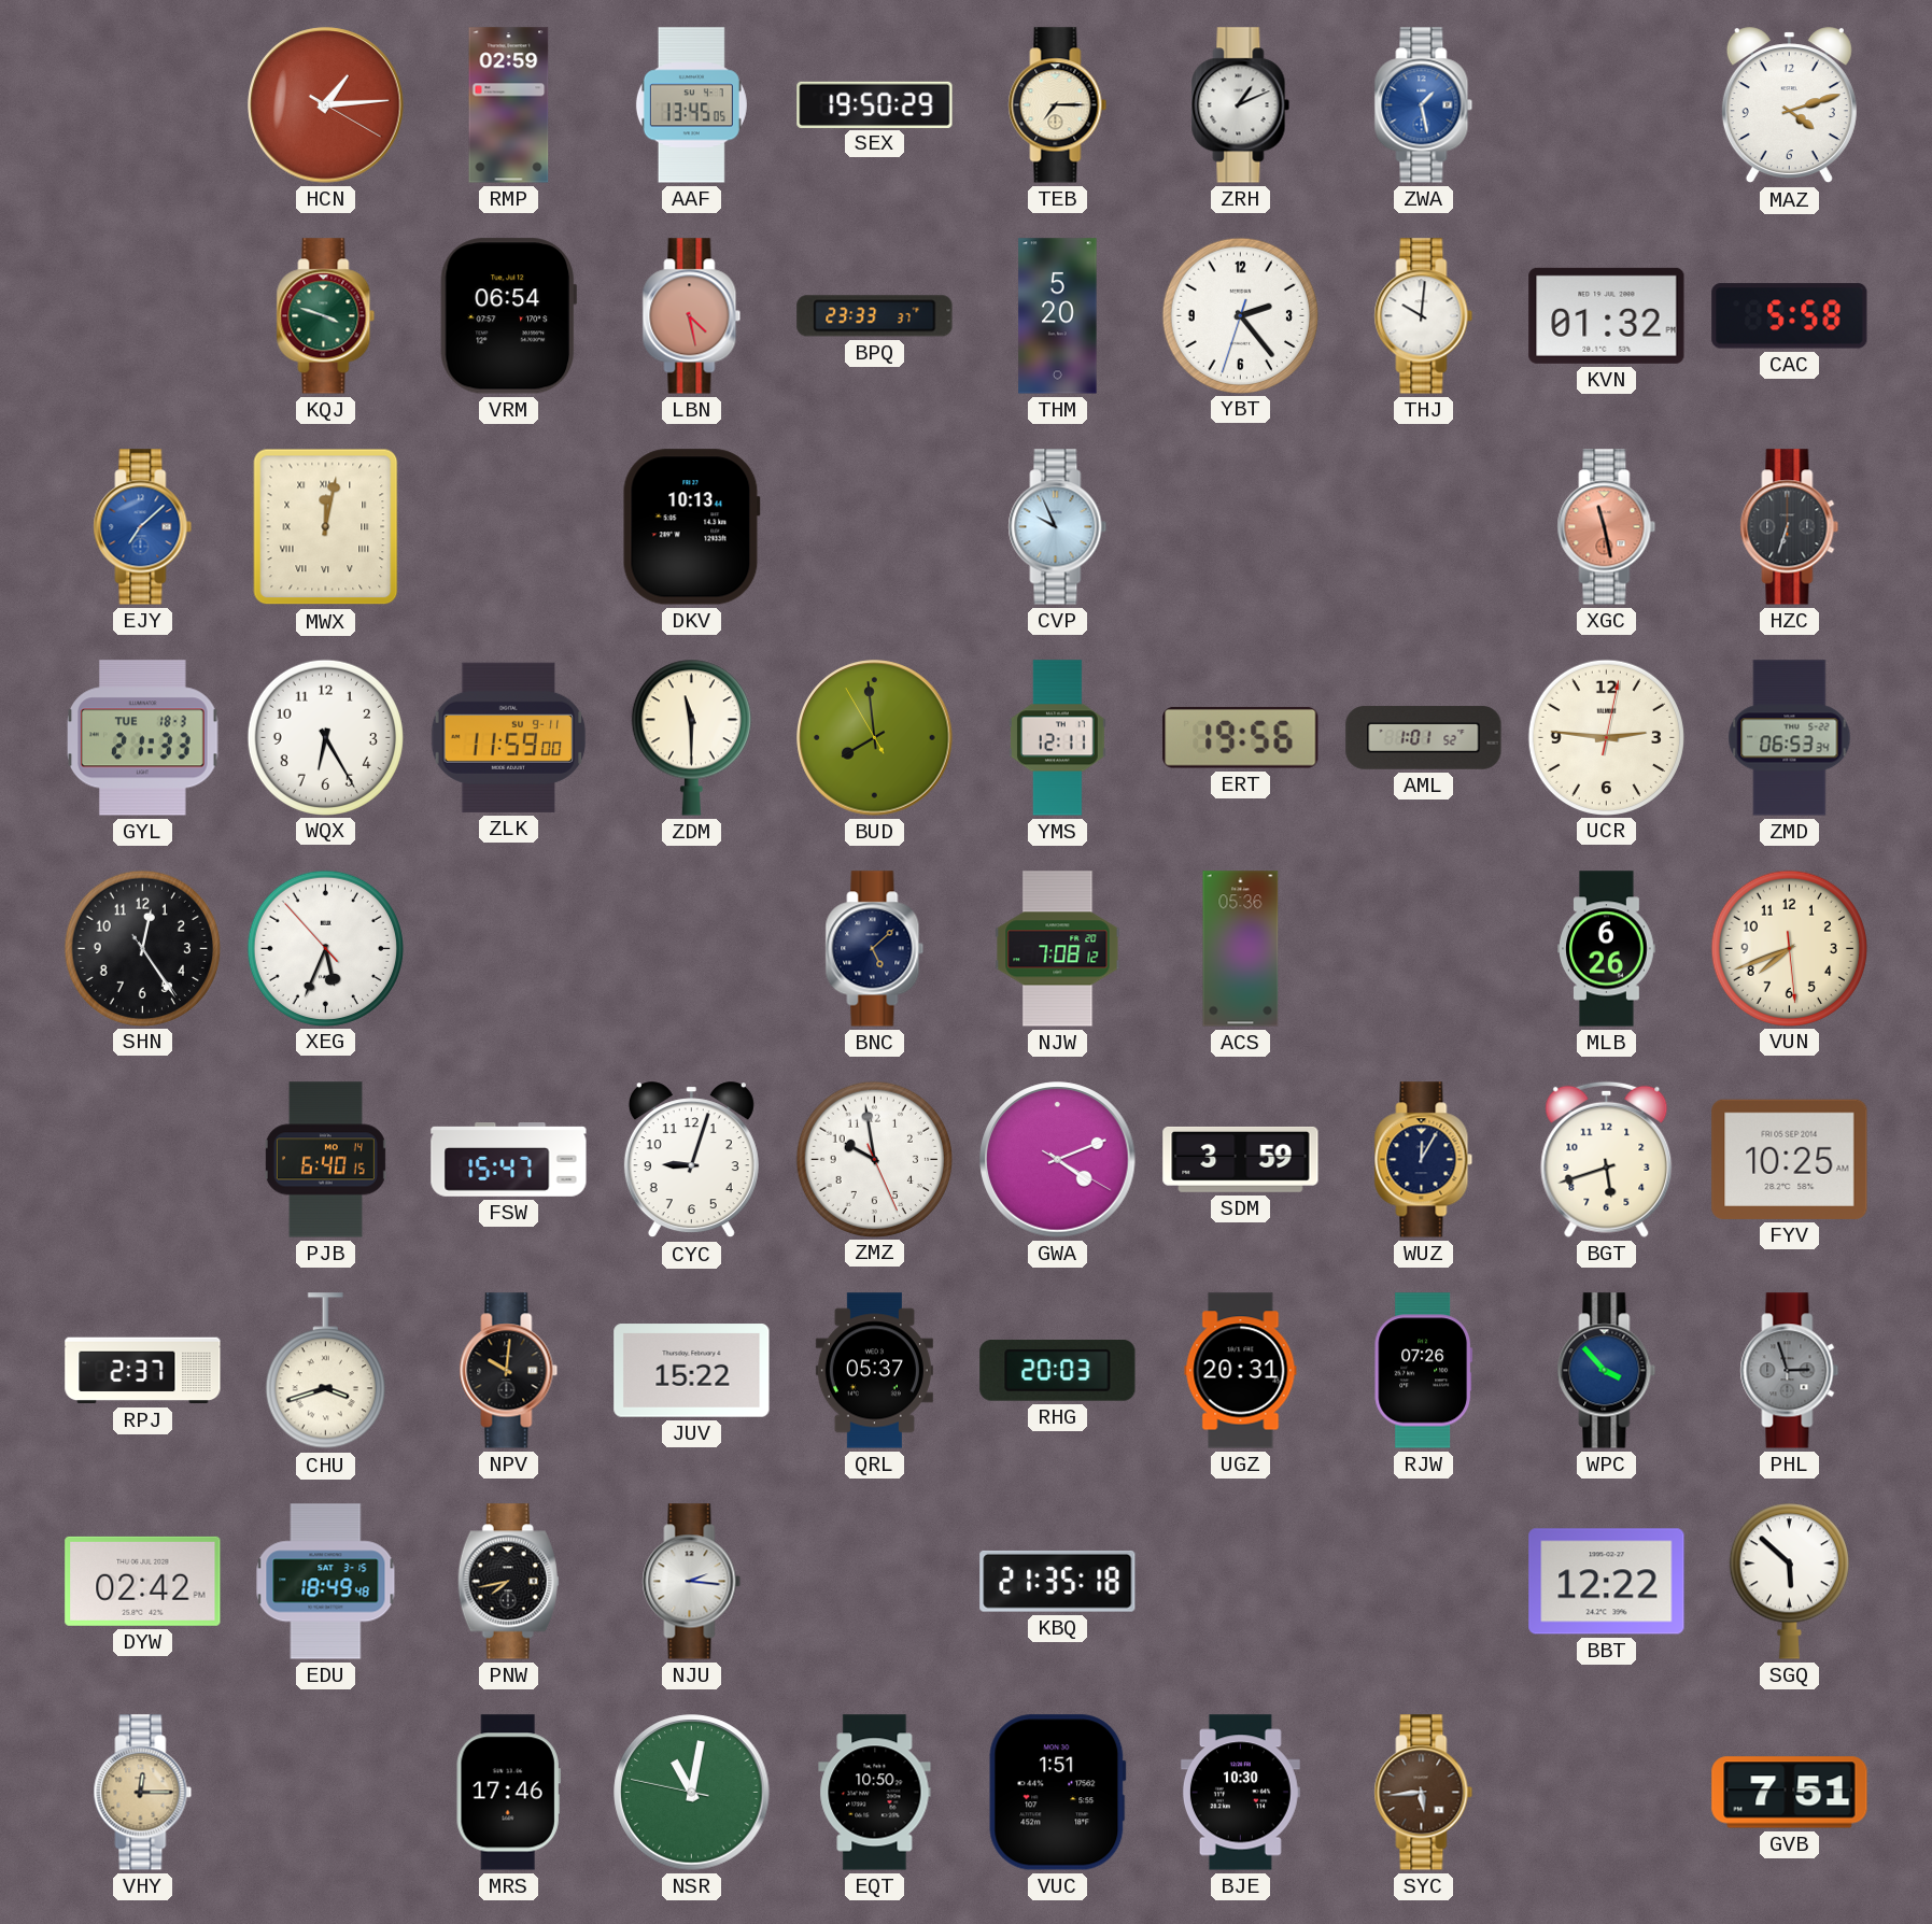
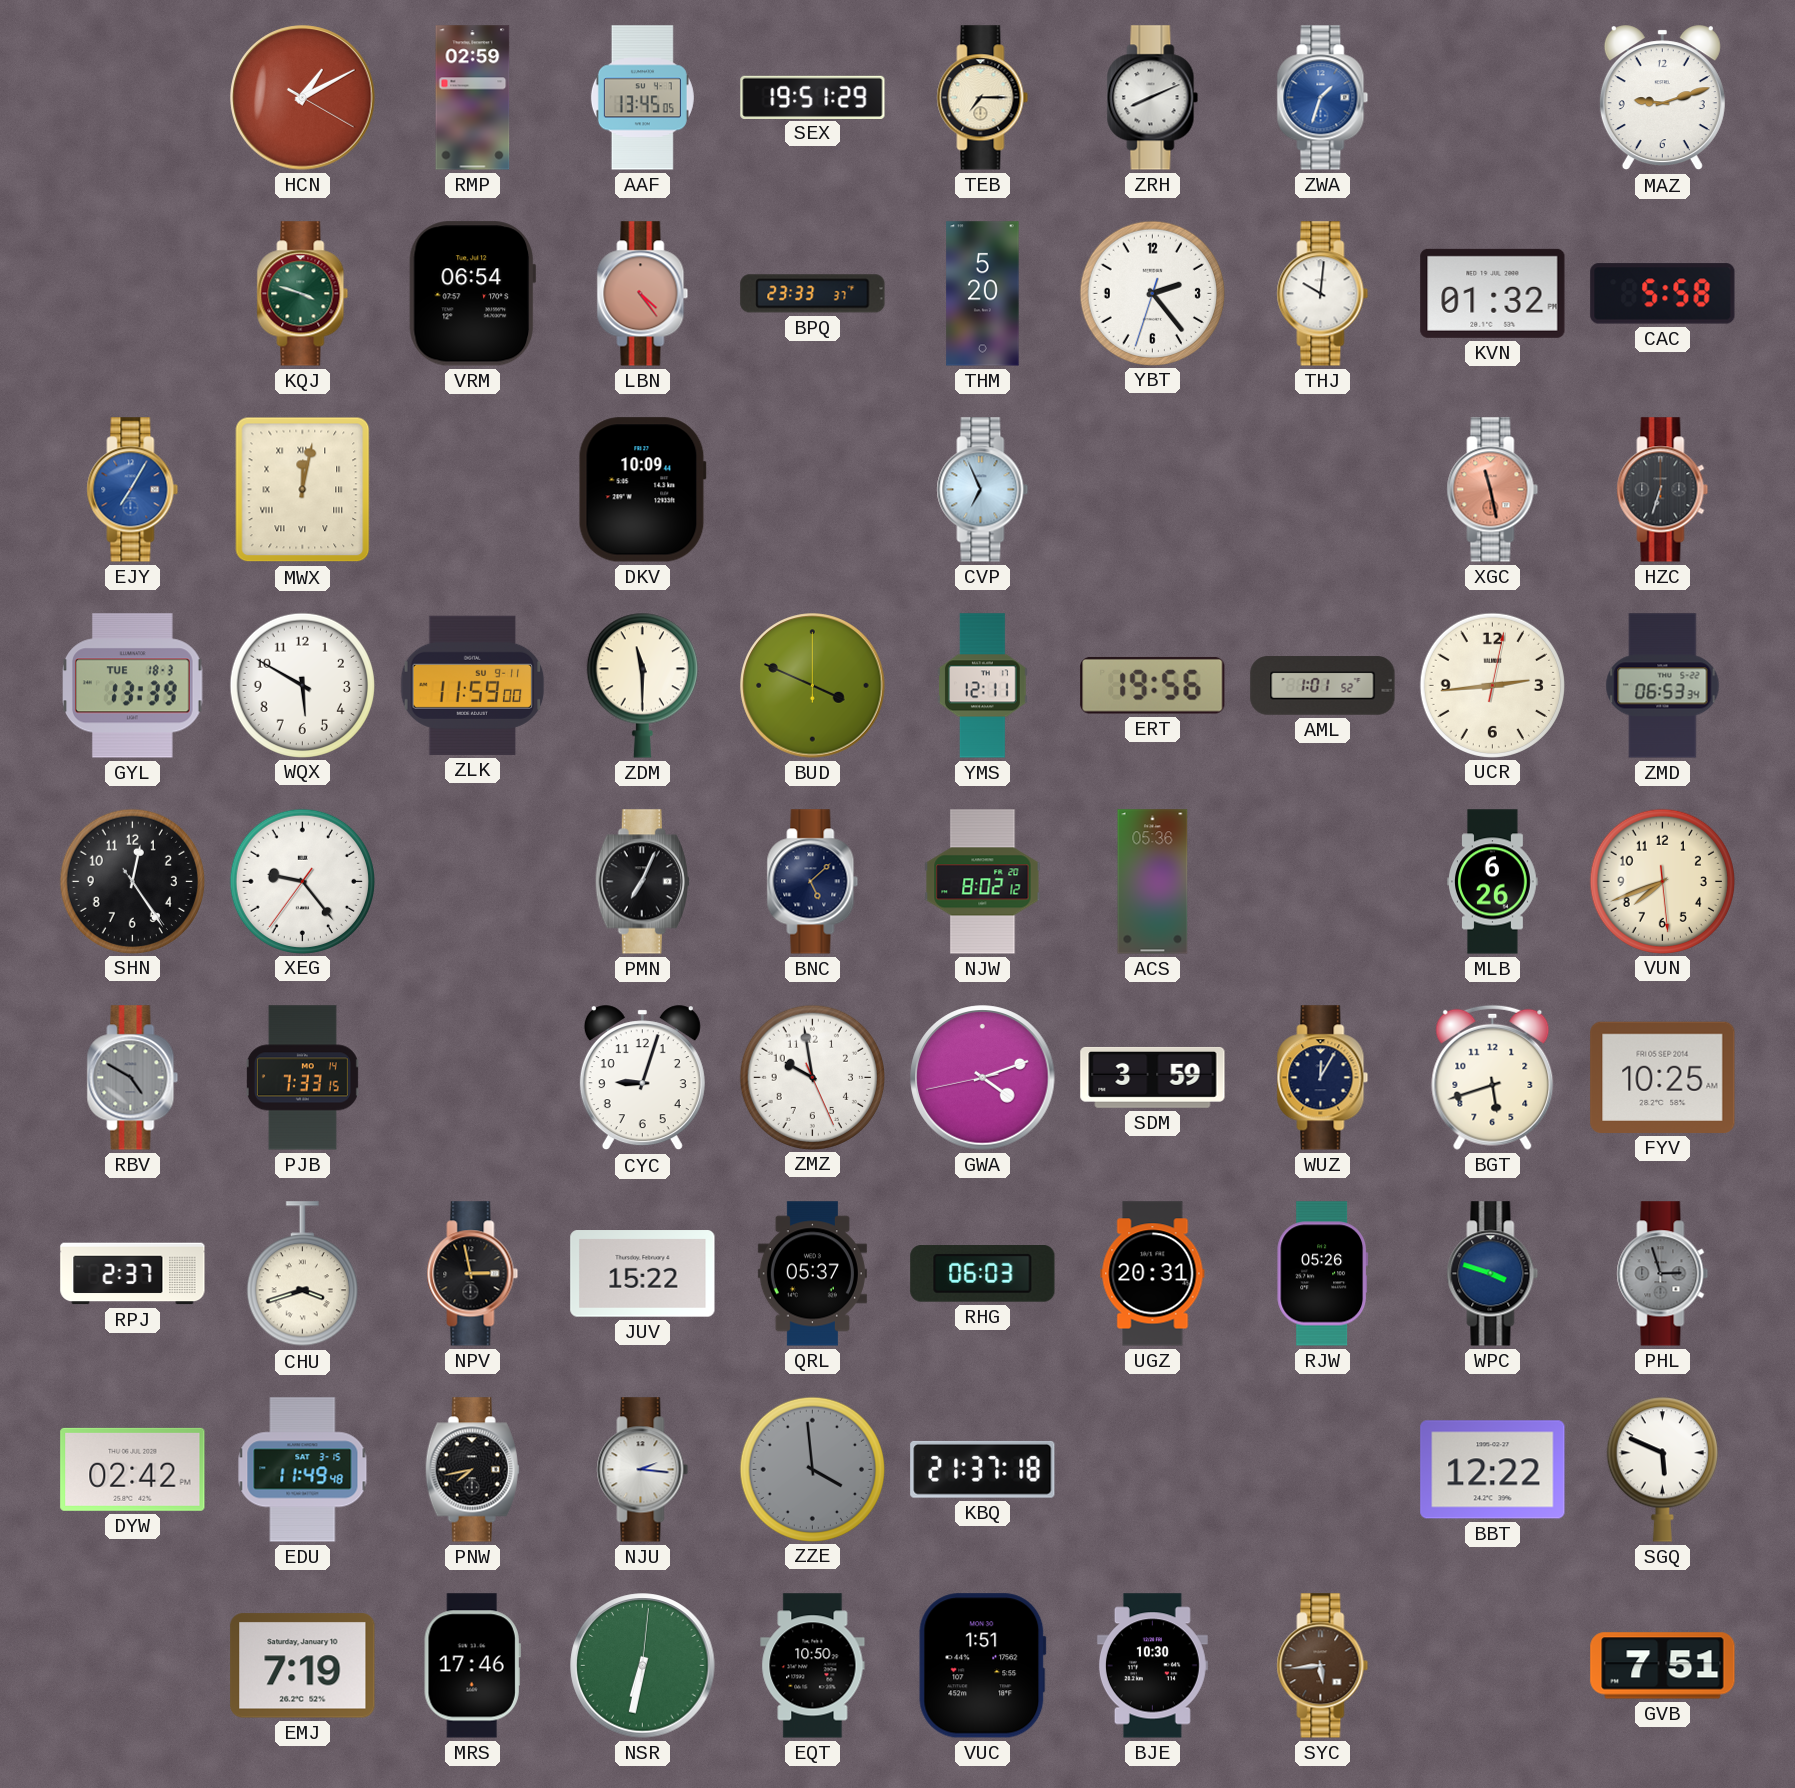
HCN: 1:14 -> 1:10
SEX: 19:50 -> 19:51
ZRH: 1:11 -> 8:11
ZWA: 1:28 -> 1:33
MAZ: 4:12 -> 9:12
LBN: 4:28 -> 4:24
EJY: 7:08 -> 7:05
DKV: 10:13 -> 10:09
CVP: 9:56 -> 6:56
GYL: 21:33 -> 13:39
WQX: 6:25 -> 5:50
BUD: 7:58 -> 3:49
UCR: 2:46 -> 2:44
XEG: 5:33 -> 9:23
PMN: none -> 7:04
NJW: 7:08 -> 8:02
RBV: none -> 4:50
PJB: 6:40 -> 7:33
FSW: 15:47 -> none
GWA: 4:11:20 -> 4:11:43
NPV: 10:01 -> 2:58
RHG: 20:03 -> 06:03
RJW: 07:26 -> 05:26
WPC: 3:53 -> 3:48
EDU: 18:49 -> 11:49
ZZE: none -> 3:59
KBQ: 21:35 -> 21:37
SGQ: 5:52 -> 5:49
VHY: 12:15 -> none
EMJ: none -> 7:19
NSR: 11:01 -> 6:32
